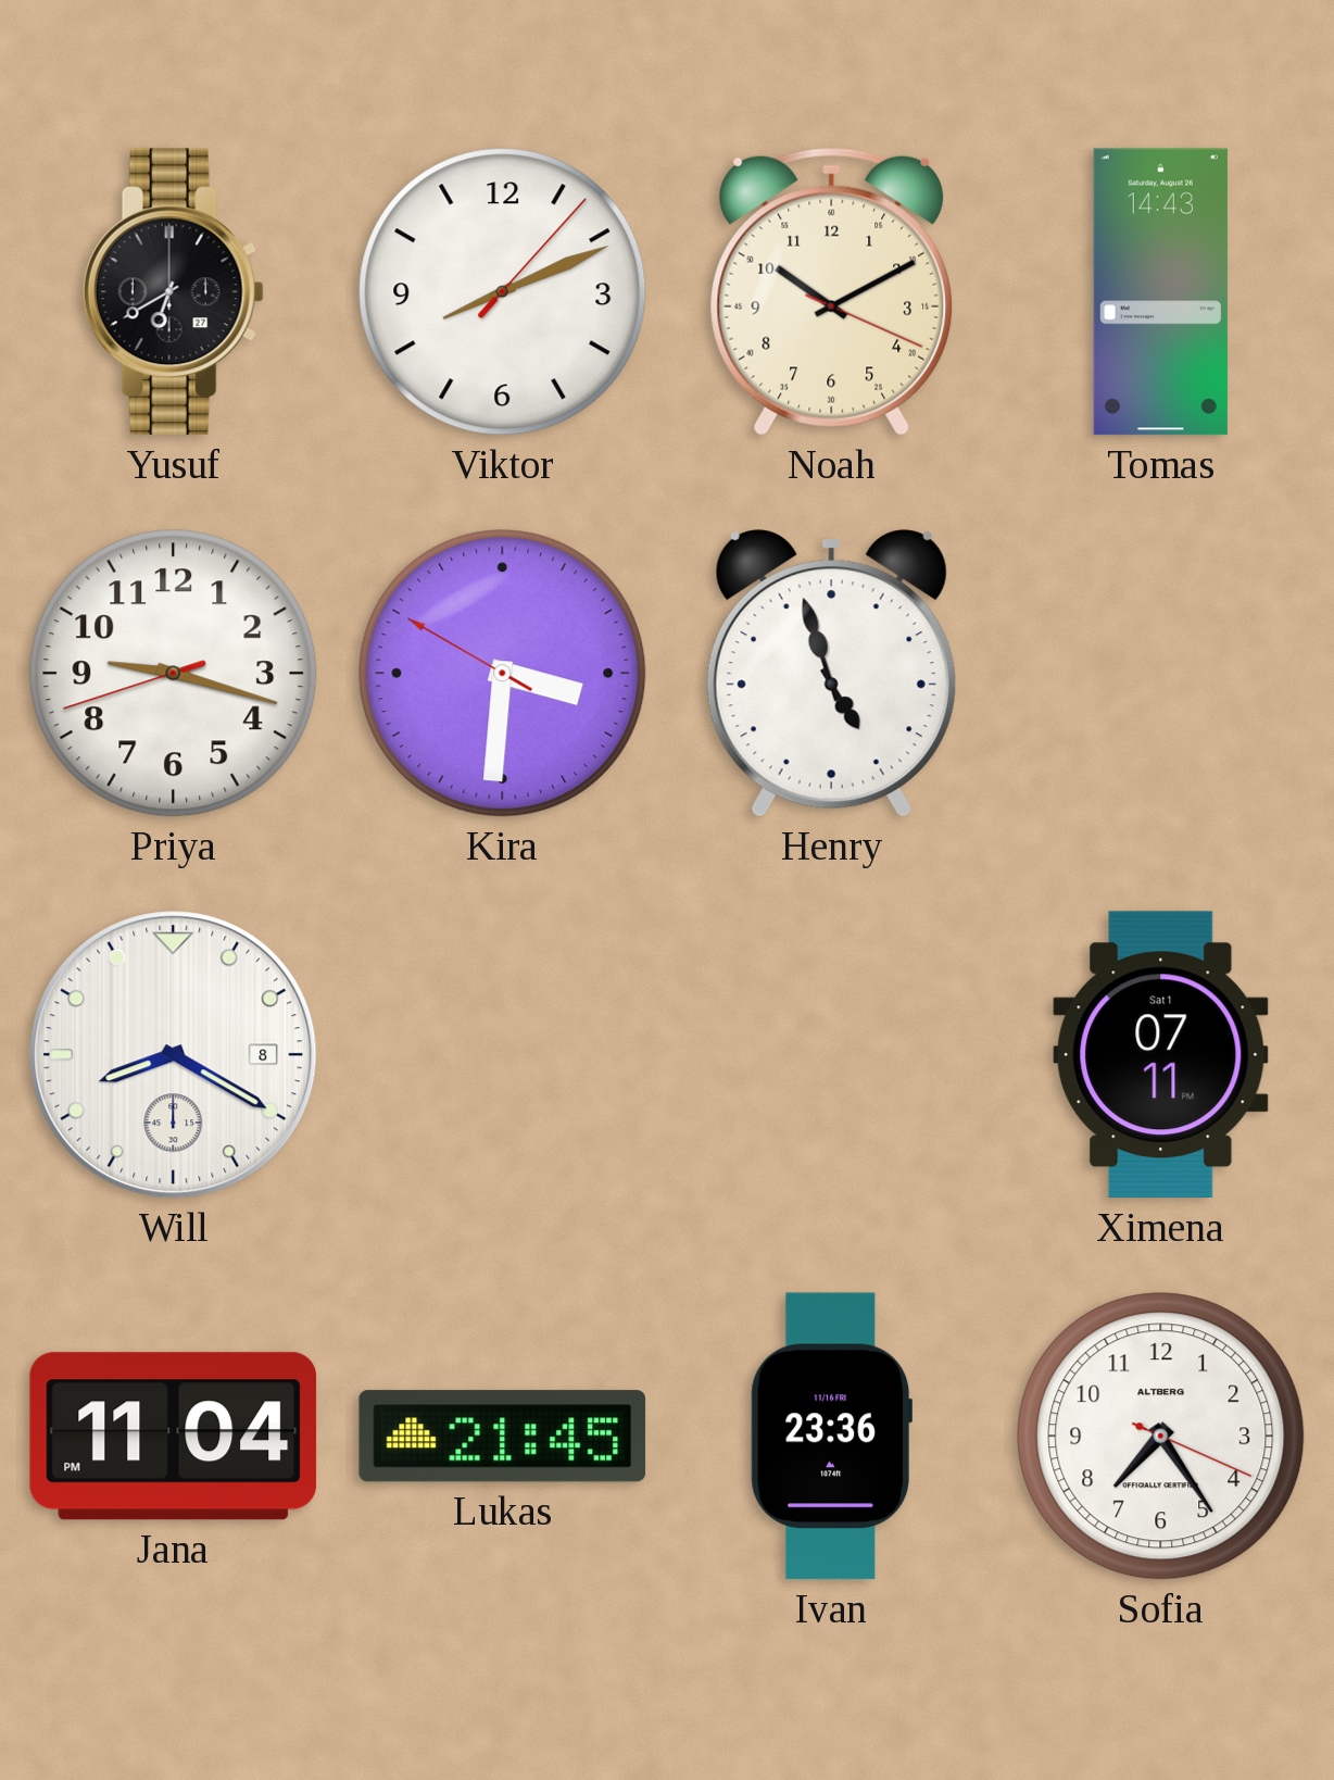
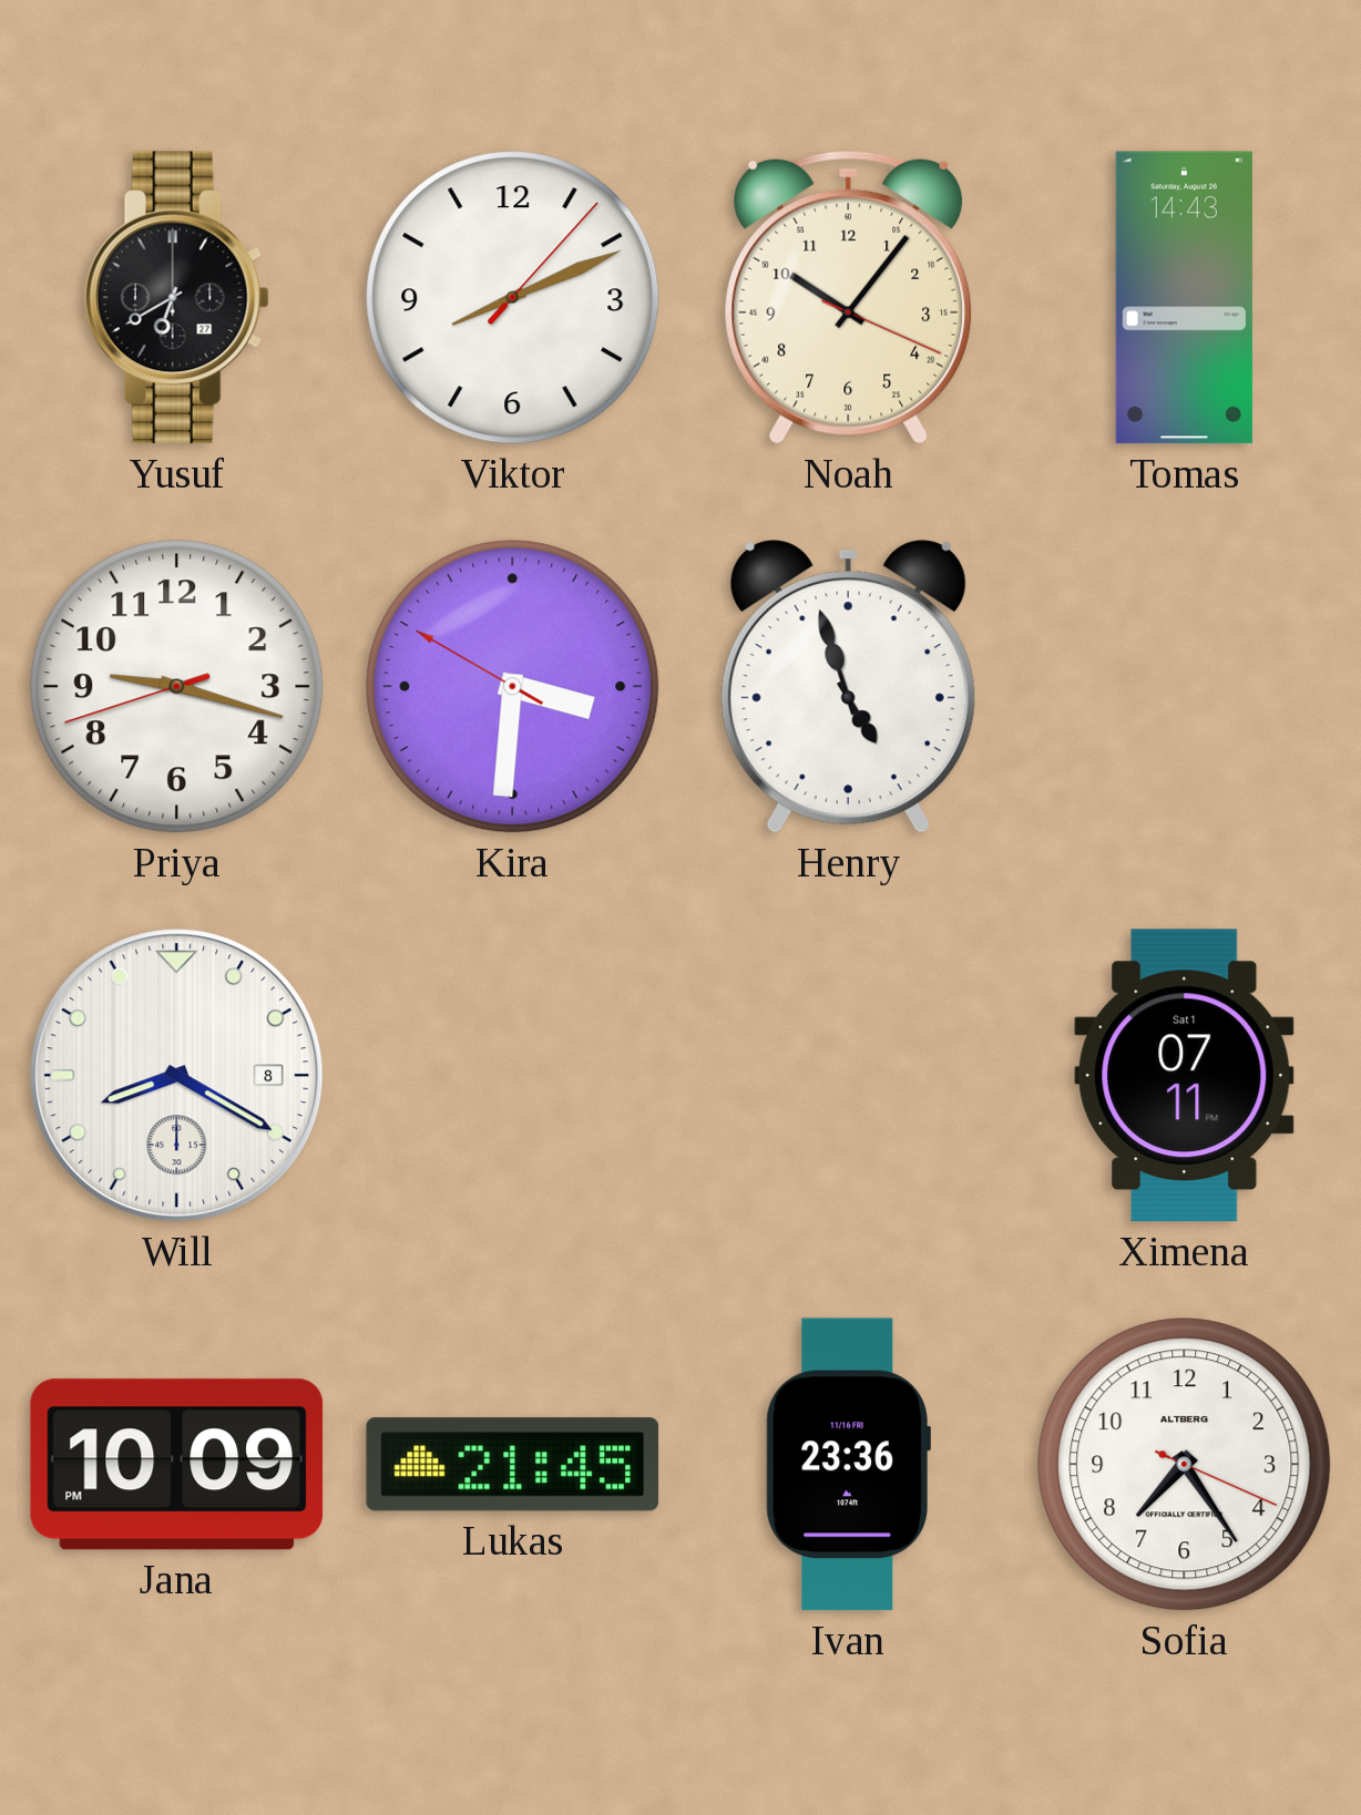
Noah: 10:10 -> 10:06
Jana: 11:04 -> 10:09
